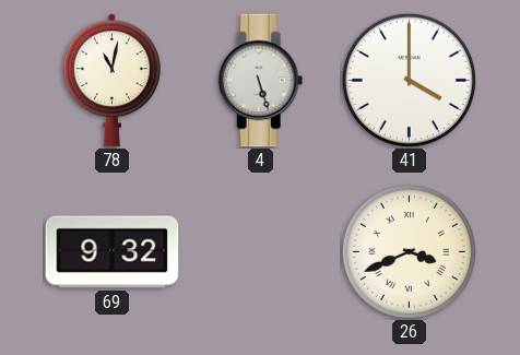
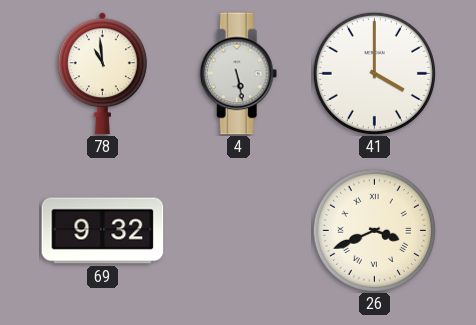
78: 11:02 -> 10:59
4: 5:27 -> 5:28
